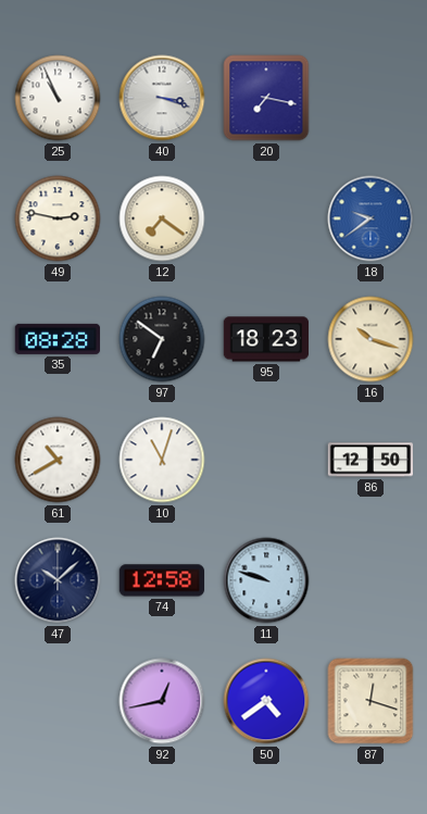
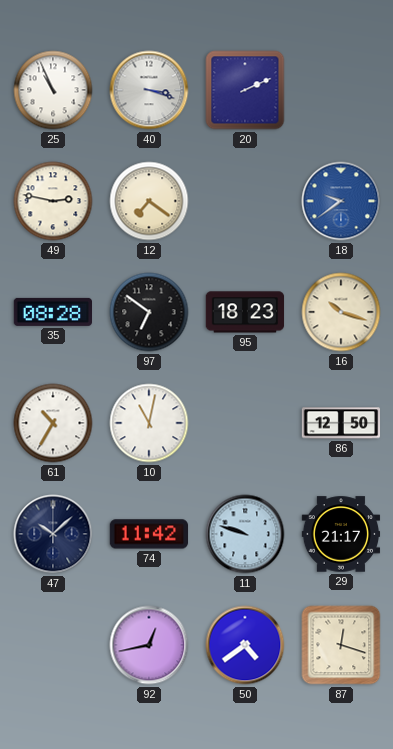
20: 7:17 -> 2:11
61: 10:40 -> 10:35
10: 11:03 -> 11:02
74: 12:58 -> 11:42
29: none -> 21:17
